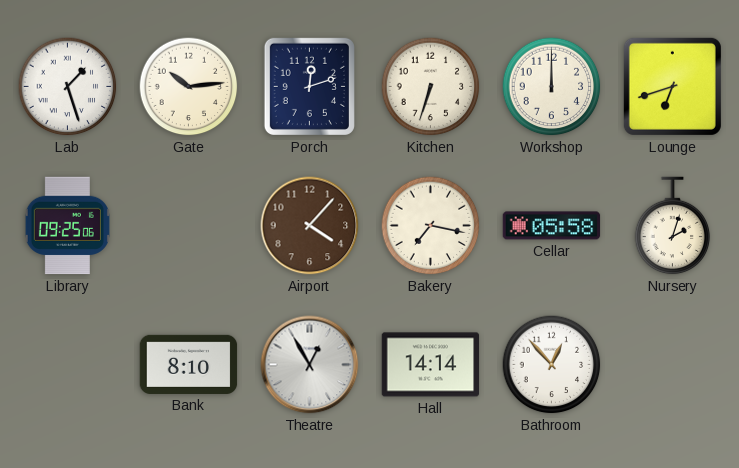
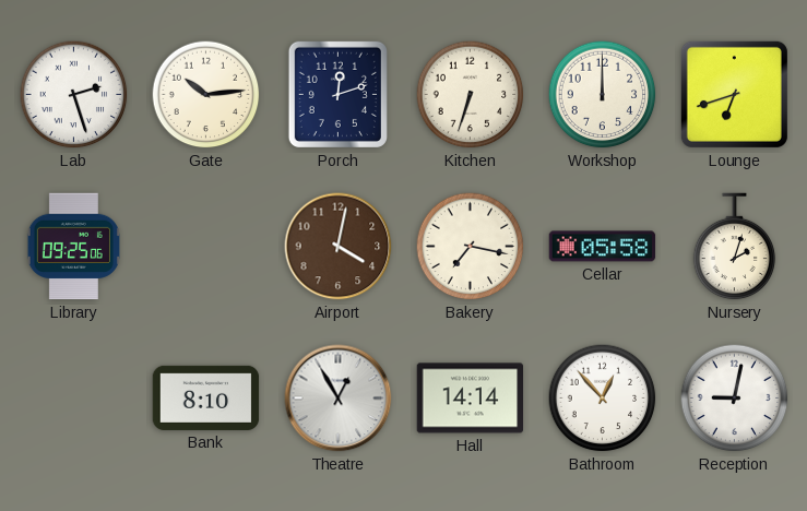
Lab: 1:27 -> 2:27
Airport: 4:07 -> 4:02
Reception: none -> 9:02
